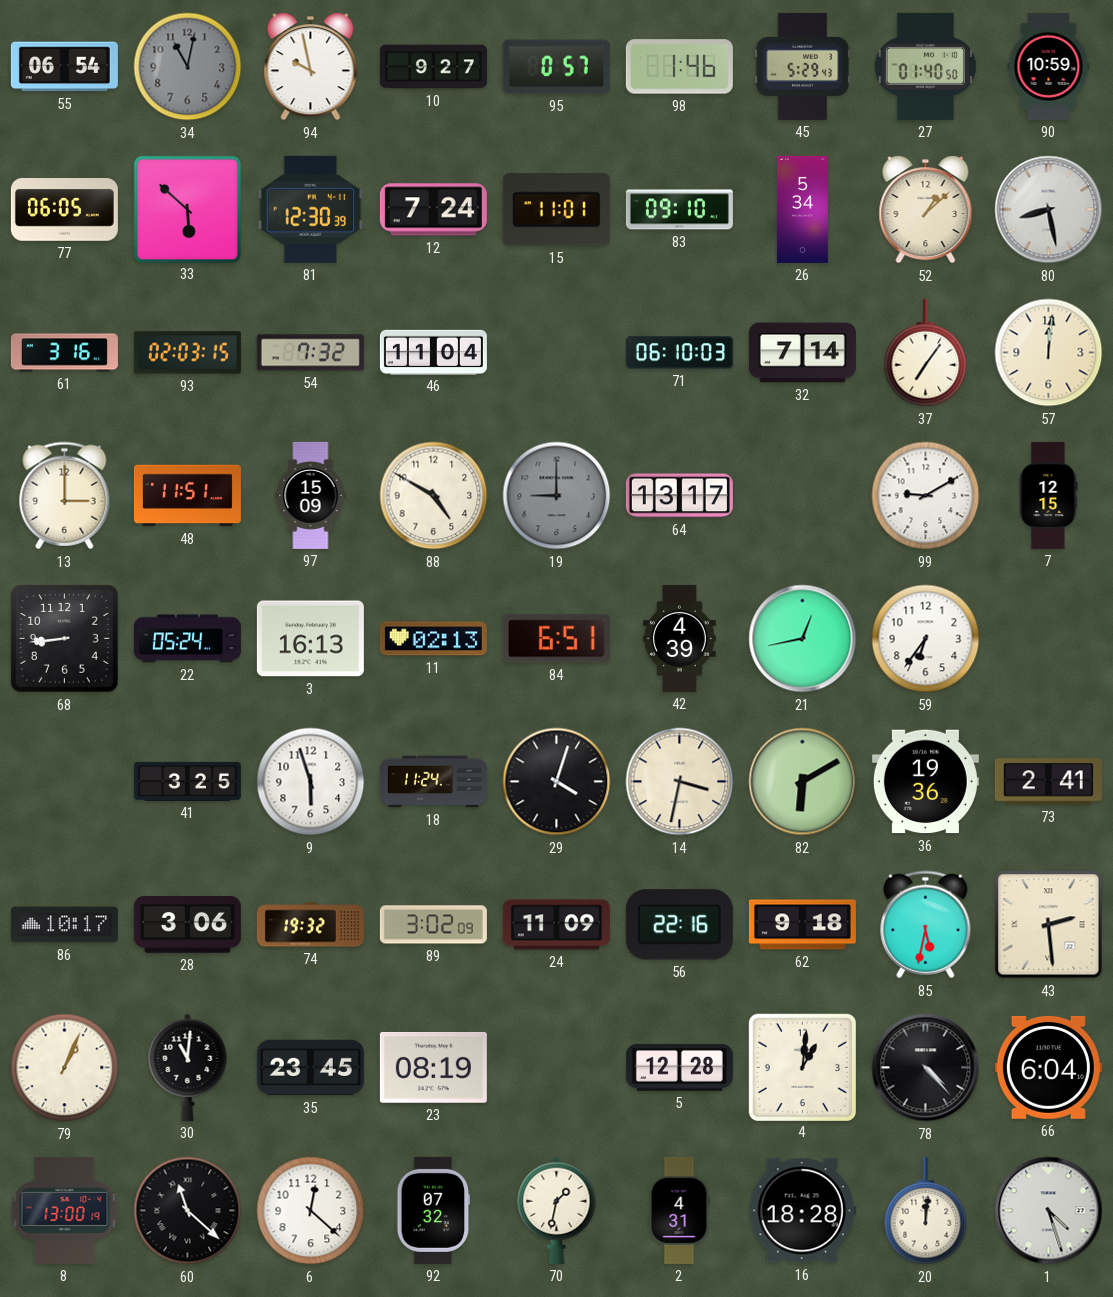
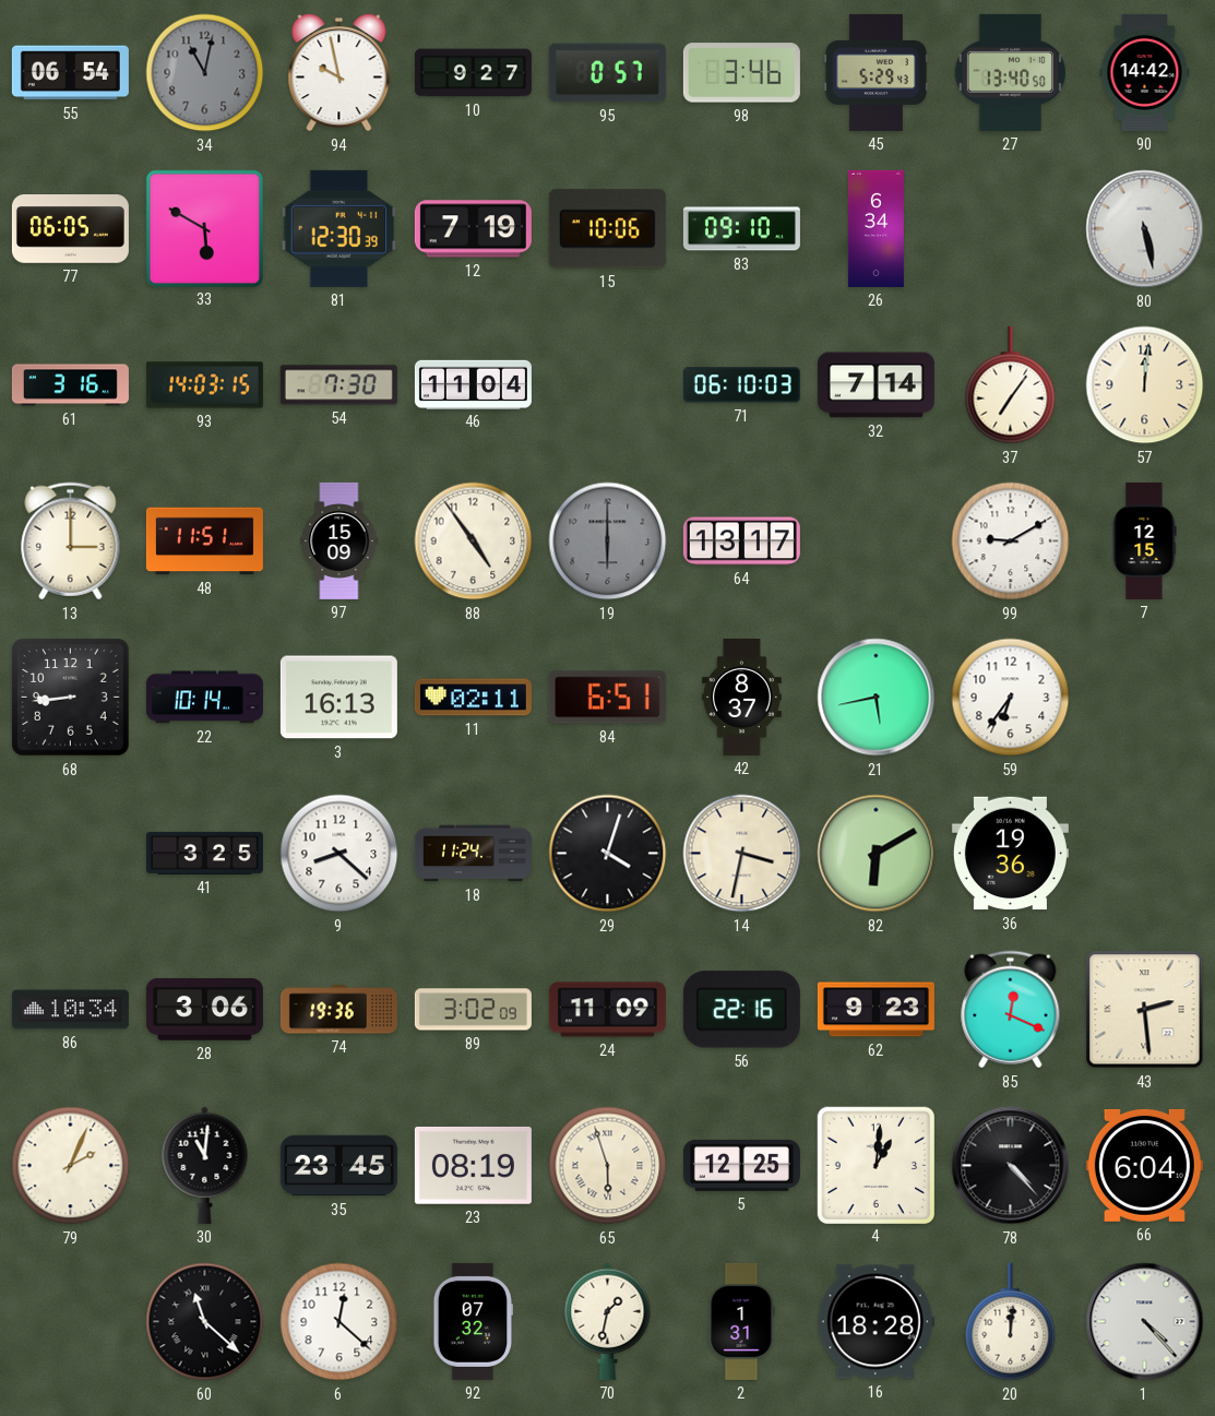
98: 1:46 -> 3:46
27: 01:40 -> 13:40
90: 10:59 -> 14:42
33: 5:52 -> 5:50
12: 7:24 -> 7:19
15: 11:01 -> 10:06
26: 5:34 -> 6:34
52: 1:08 -> none
80: 8:28 -> 5:28
93: 02:03 -> 14:03
54: 7:32 -> 7:30
88: 4:50 -> 4:54
19: 9:00 -> 6:00
22: 05:24 -> 10:14
11: 02:13 -> 02:11
42: 4:39 -> 8:37
21: 12:43 -> 5:43
9: 5:57 -> 8:22
73: 2:41 -> none
86: 10:17 -> 10:34
74: 19:32 -> 19:36
62: 9:18 -> 9:23
85: 5:32 -> 12:19
79: 1:04 -> 2:04
65: none -> 5:57
5: 12:28 -> 12:25
8: 13:00 -> none
2: 4:31 -> 1:31
1: 4:27 -> 4:23
